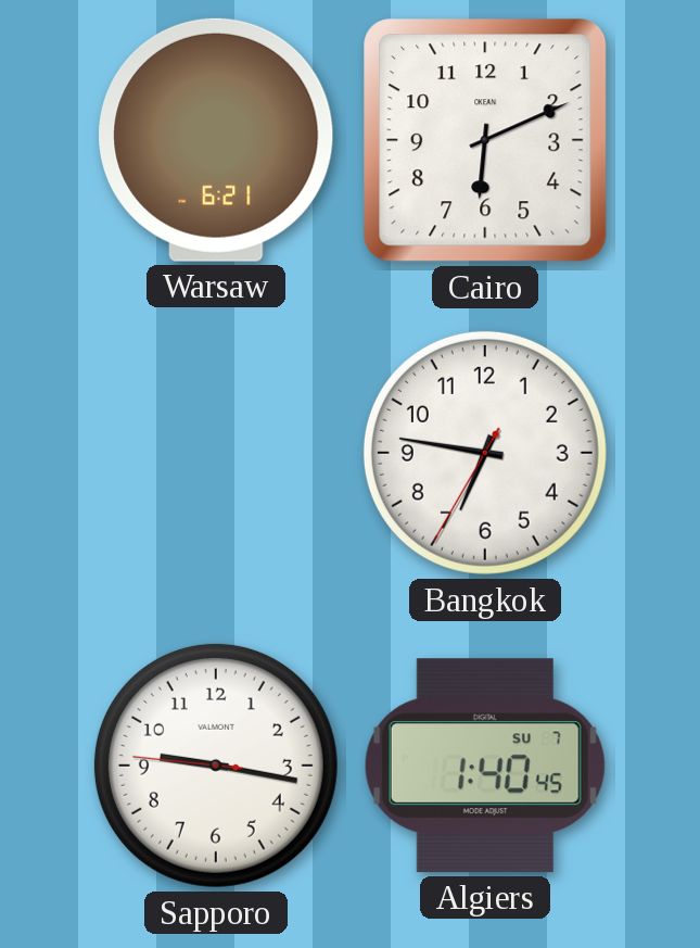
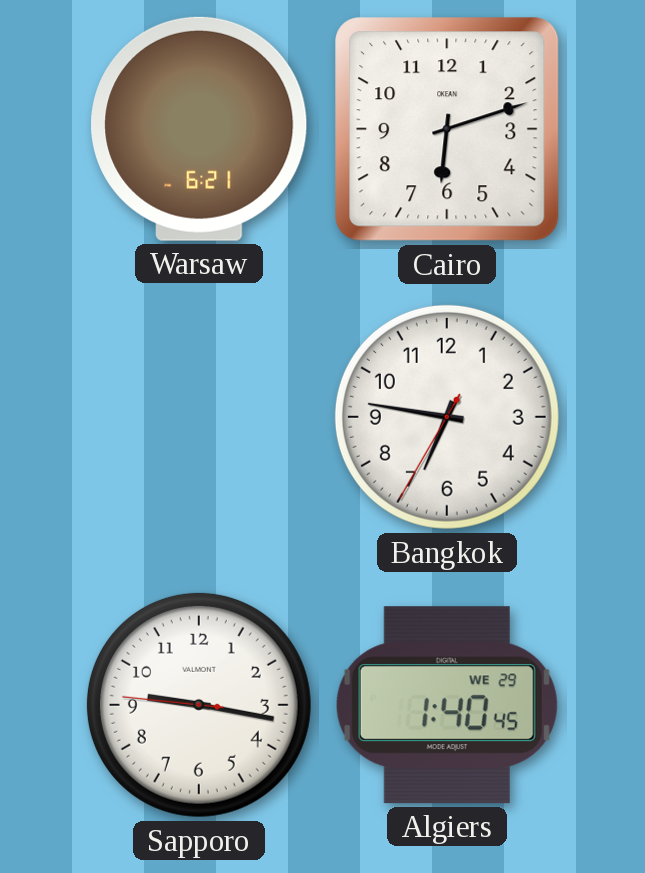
Cairo: 6:11 -> 6:12
Algiers date: SU 7 -> WE 29
